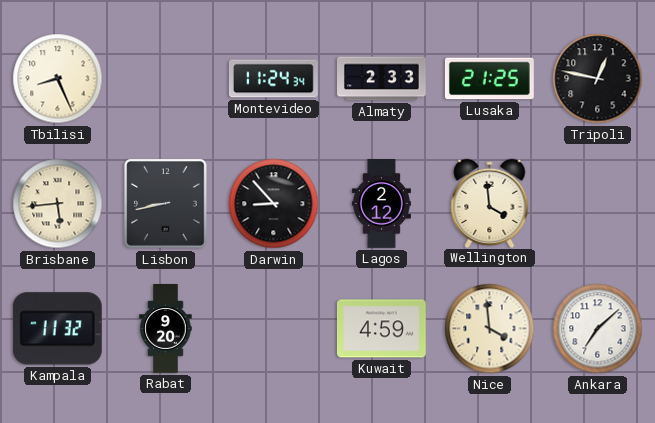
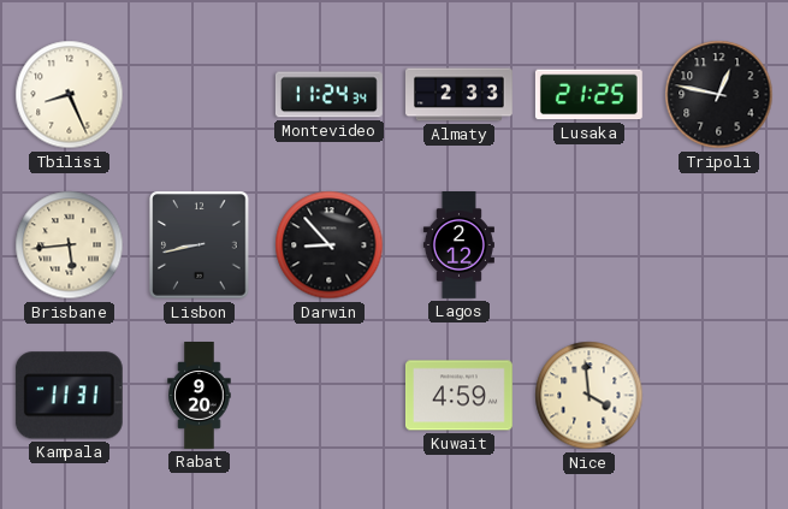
Wellington: 3:59 -> none
Kampala: 11:32 -> 11:31
Ankara: 7:08 -> none
